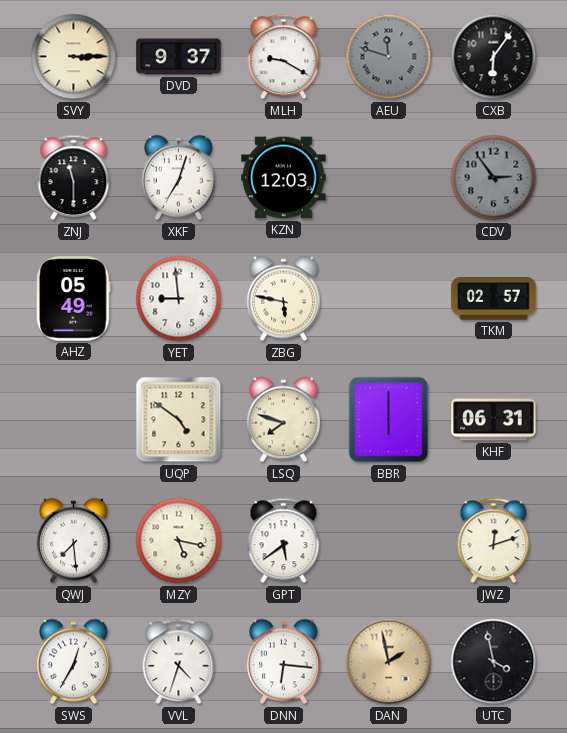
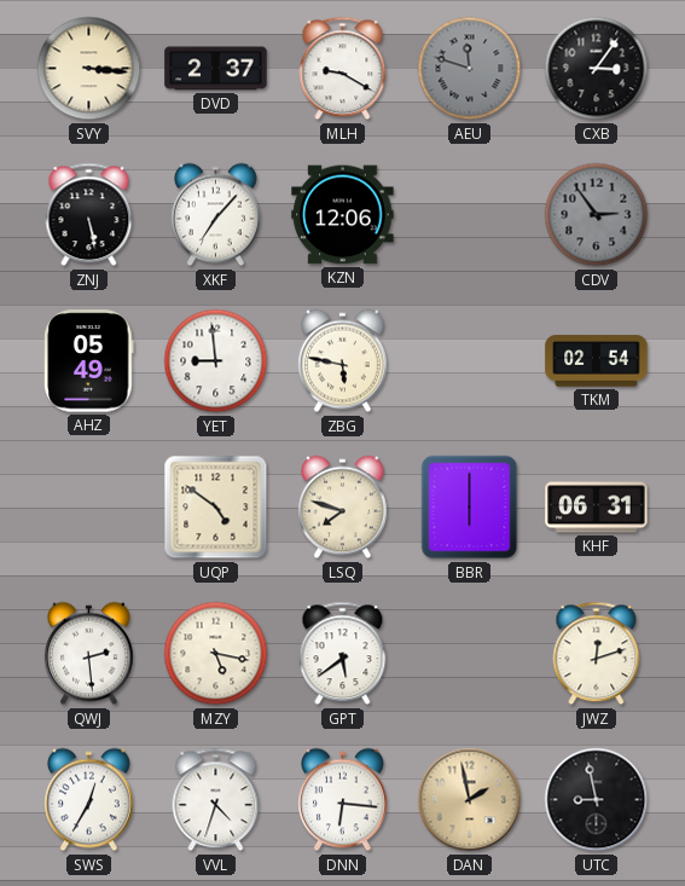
SVY: 3:15 -> 3:16
DVD: 9:37 -> 2:37
CXB: 6:06 -> 3:06
ZNJ: 11:30 -> 5:28
XKF: 7:03 -> 7:07
KZN: 12:03 -> 12:06
TKM: 02:57 -> 02:54
QWJ: 7:29 -> 2:29
UTC: 3:58 -> 8:58
